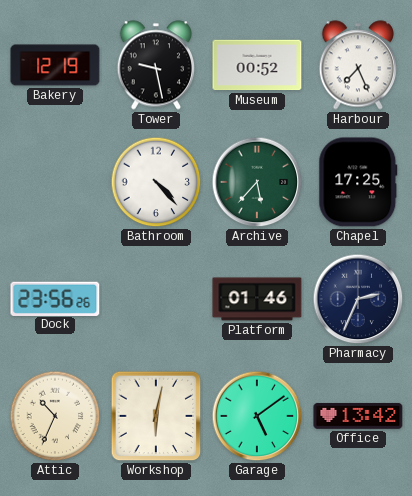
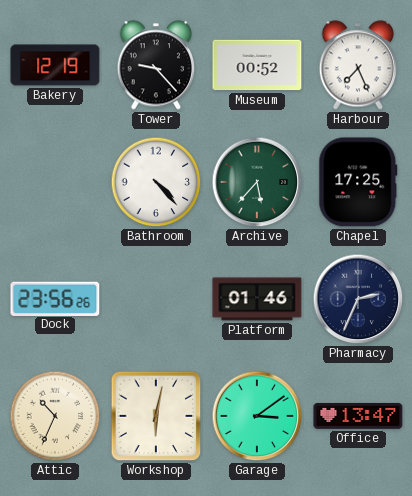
Tower: 9:28 -> 9:23
Garage: 5:09 -> 3:09
Office: 13:42 -> 13:47
